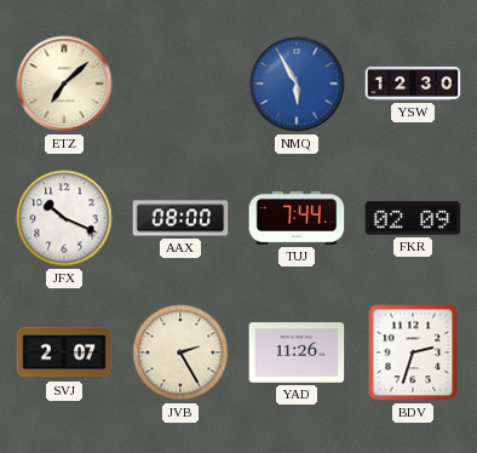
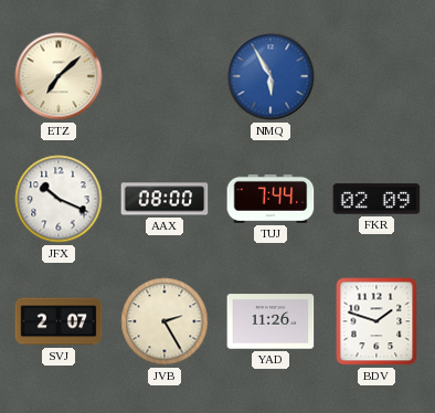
YSW: 12:30 -> none
BDV: 2:33 -> 1:48
